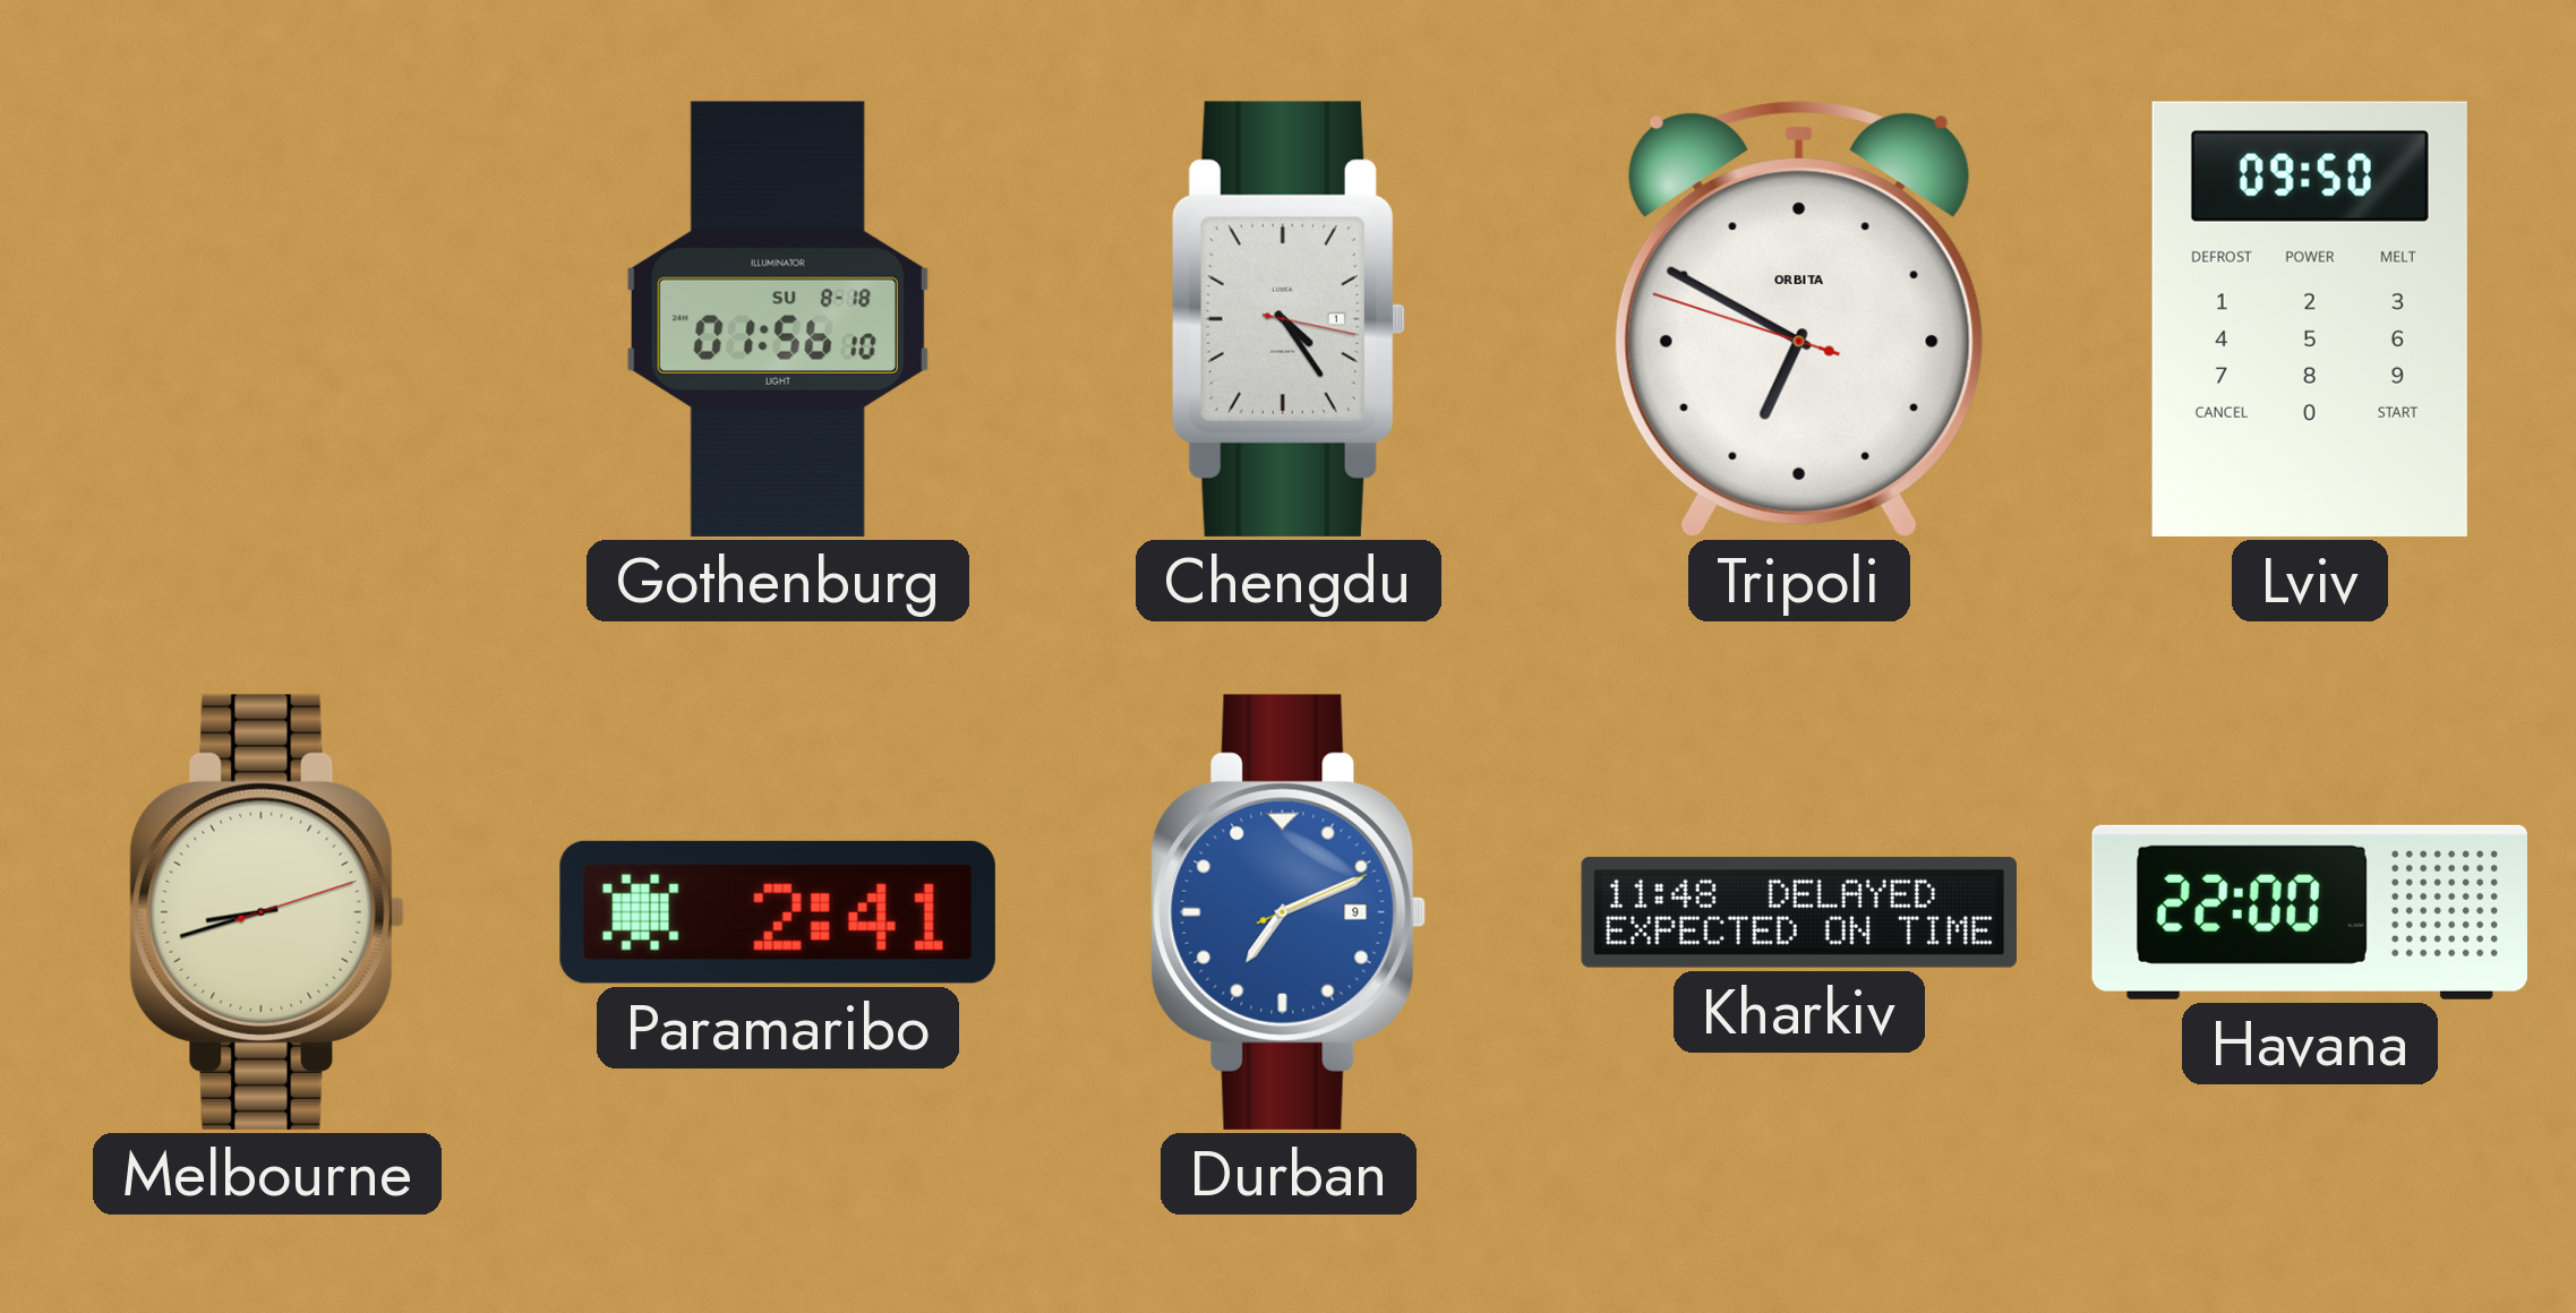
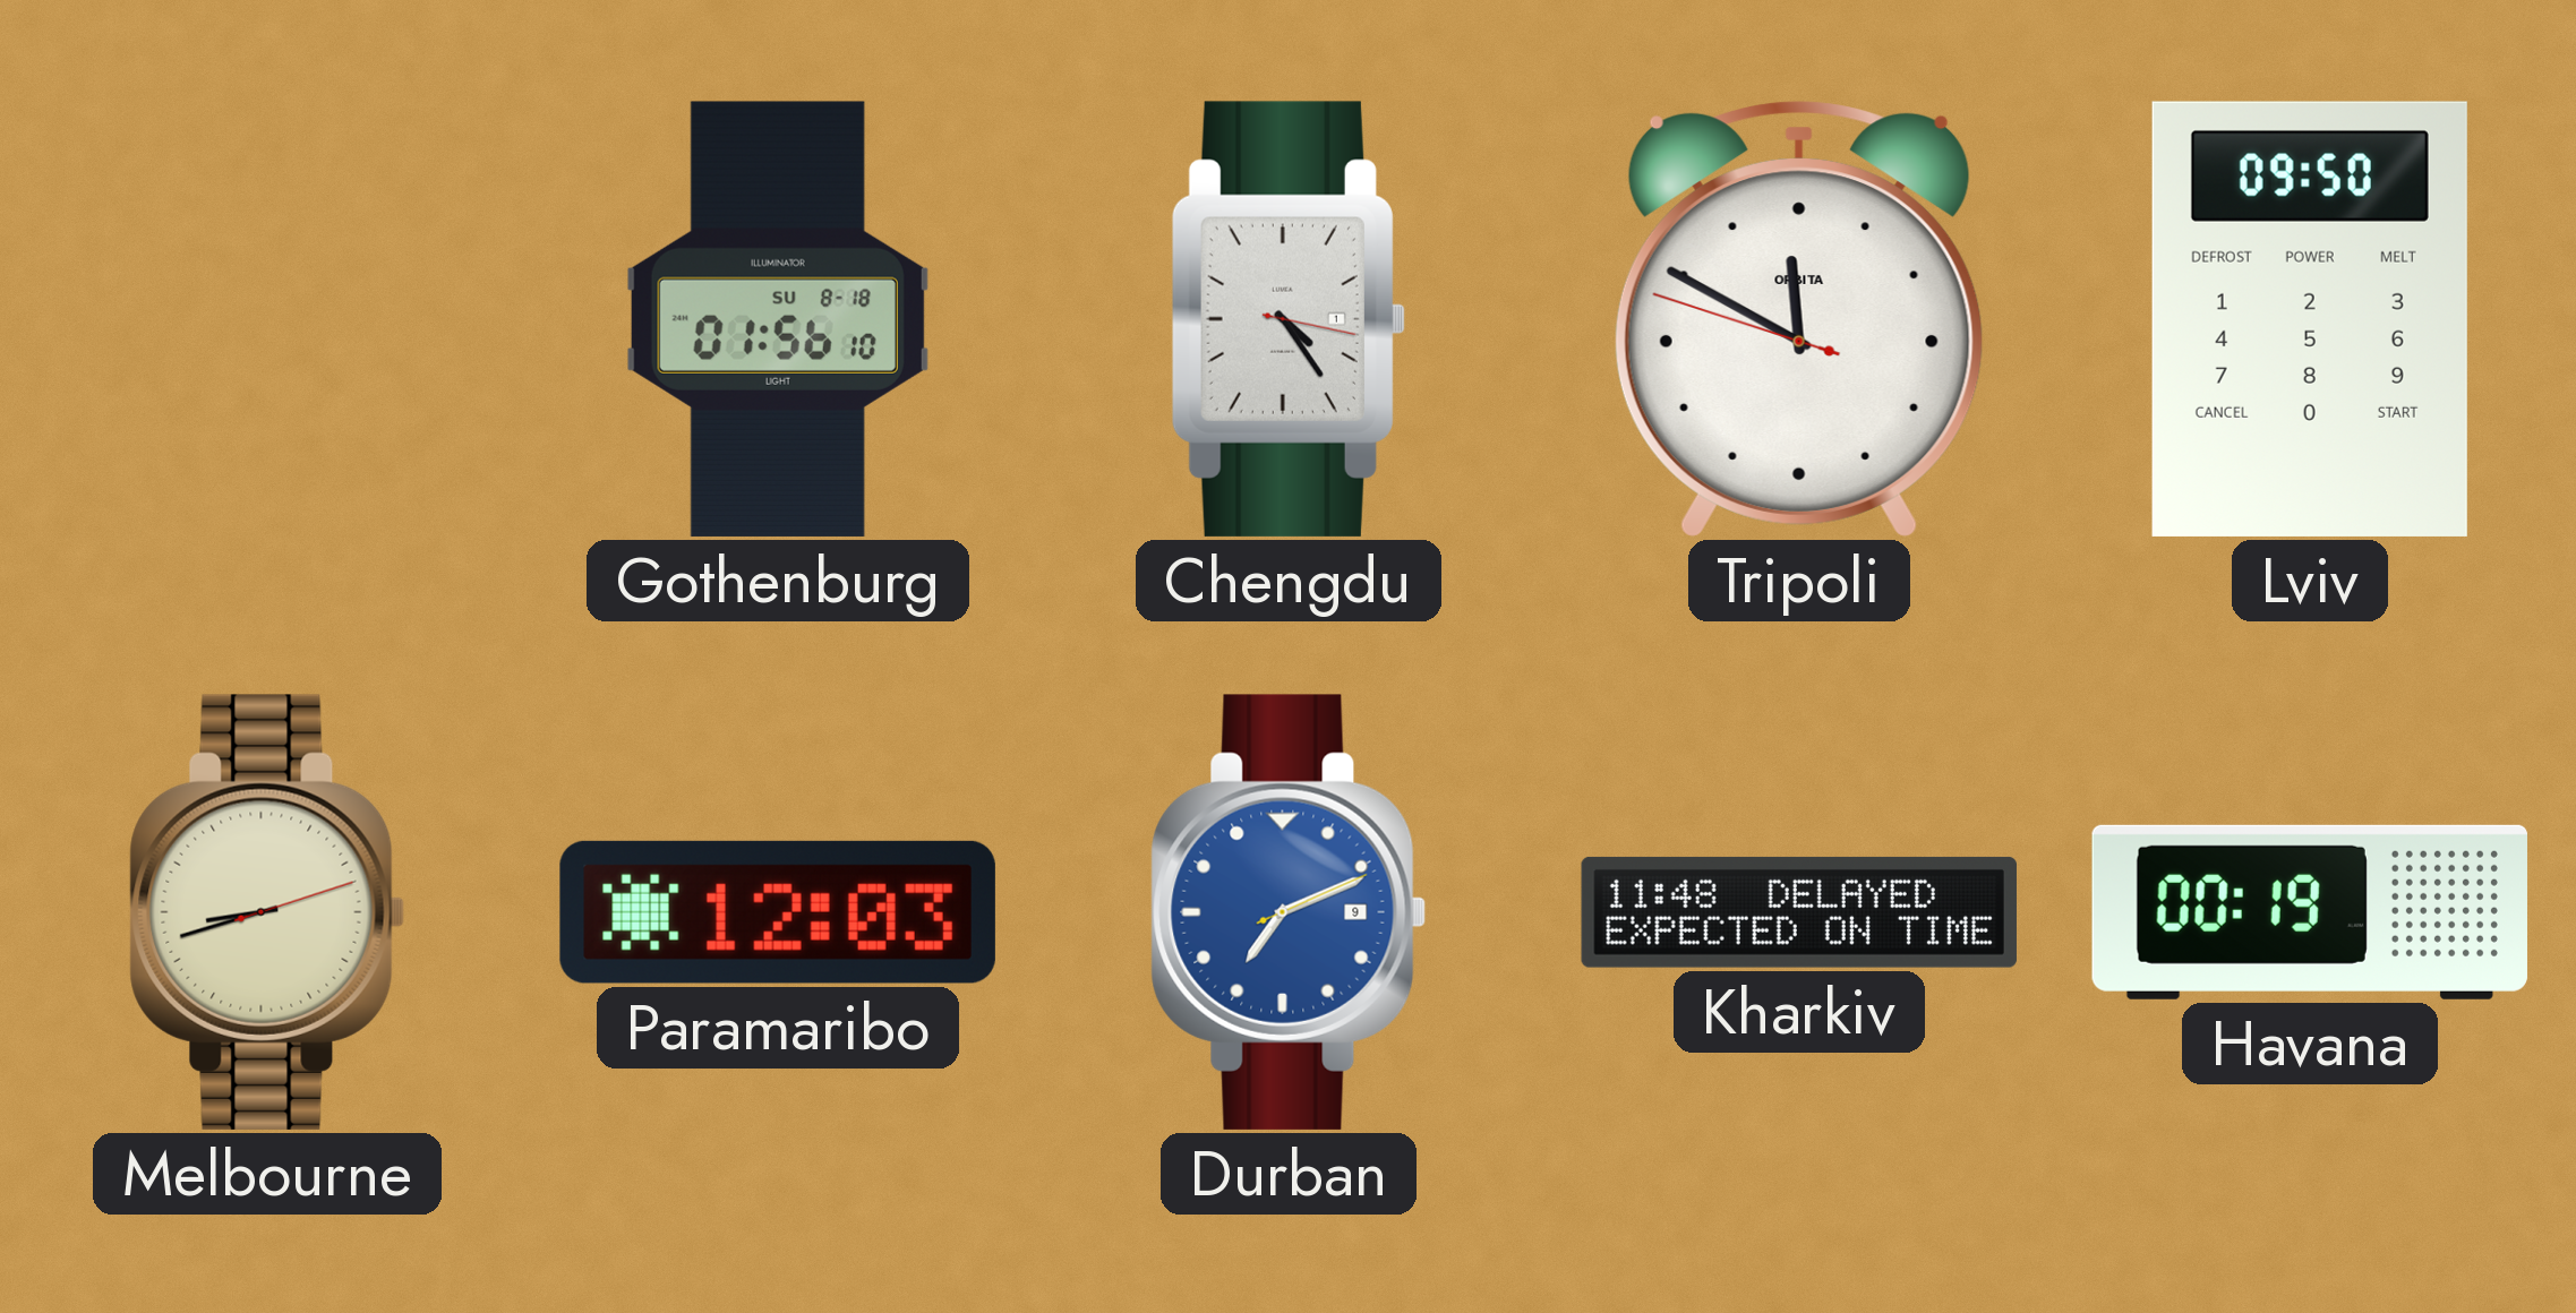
Tripoli: 6:49 -> 11:49
Paramaribo: 2:41 -> 12:03
Havana: 22:00 -> 00:19
